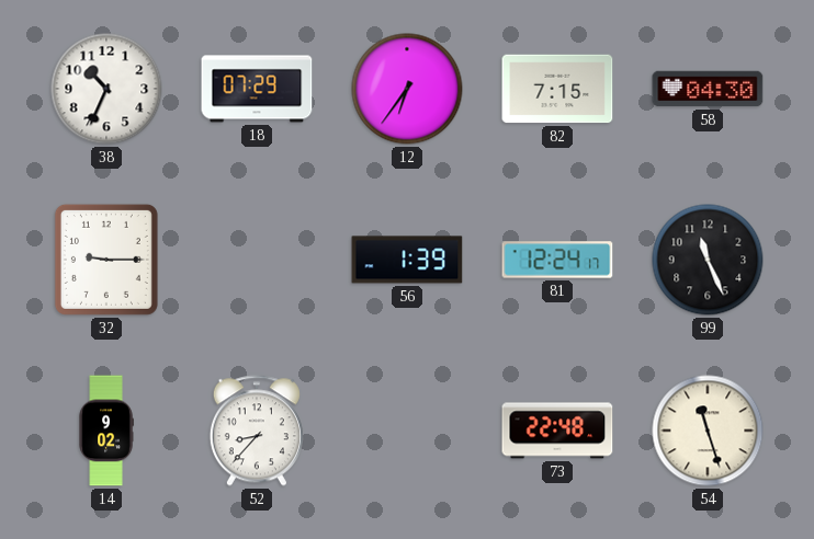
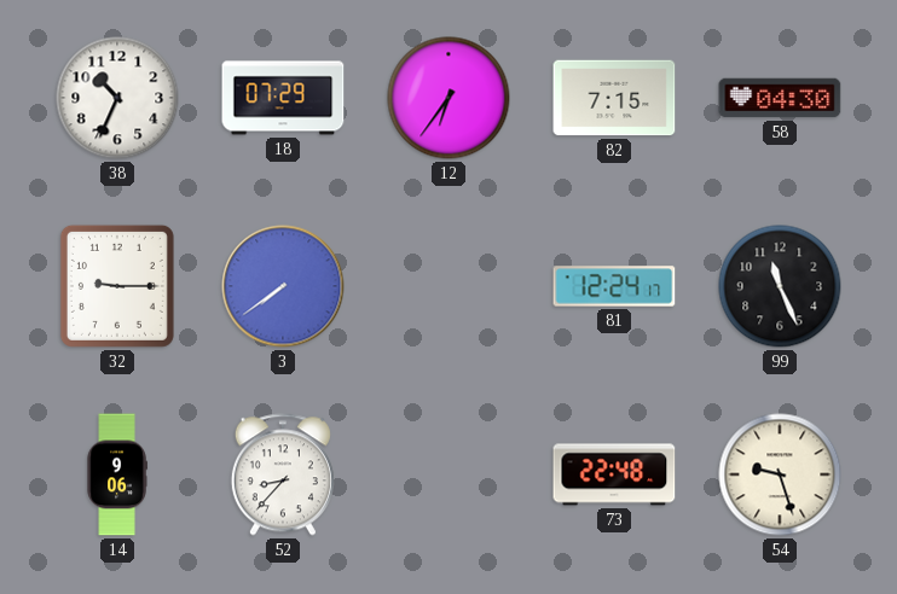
3: none -> 7:39
56: 1:39 -> none
14: 9:02 -> 9:06
54: 11:27 -> 9:27
